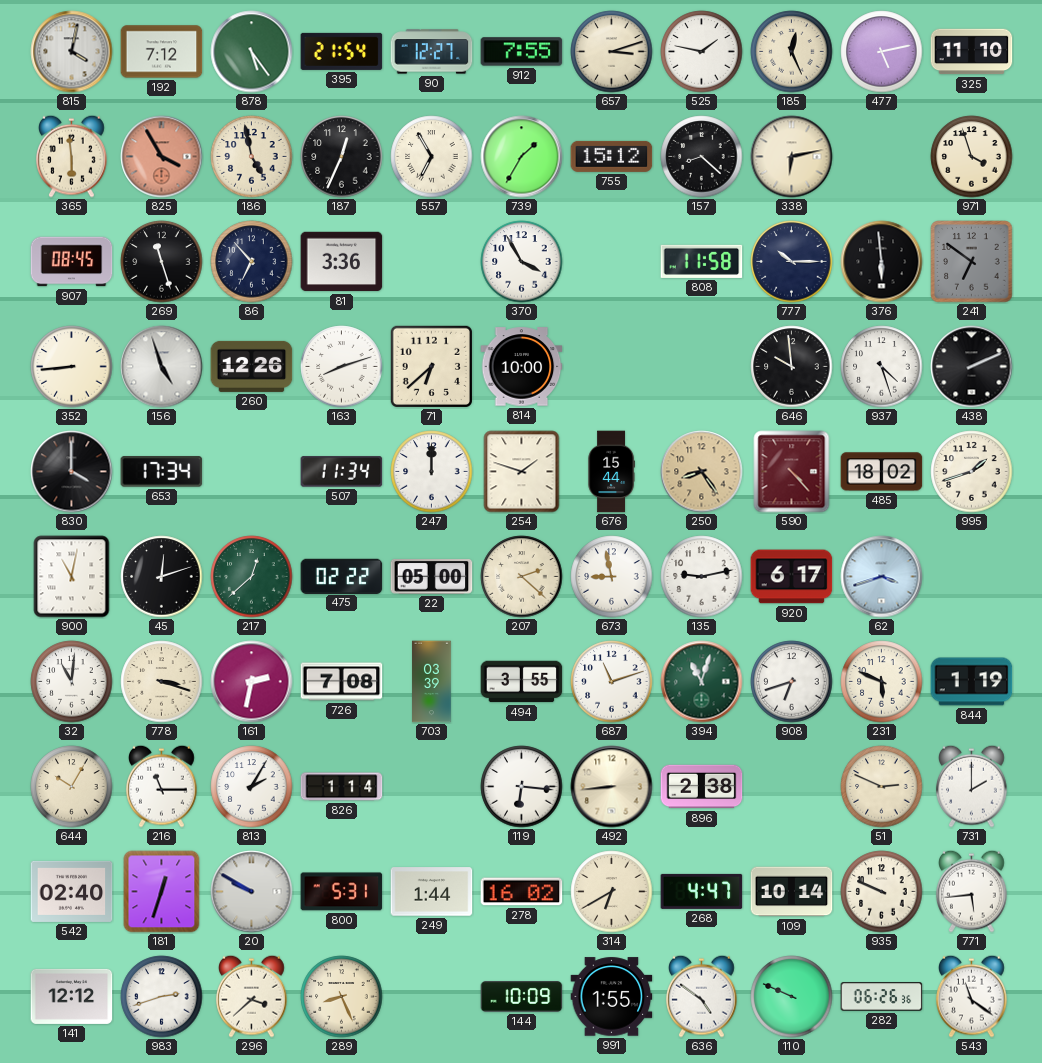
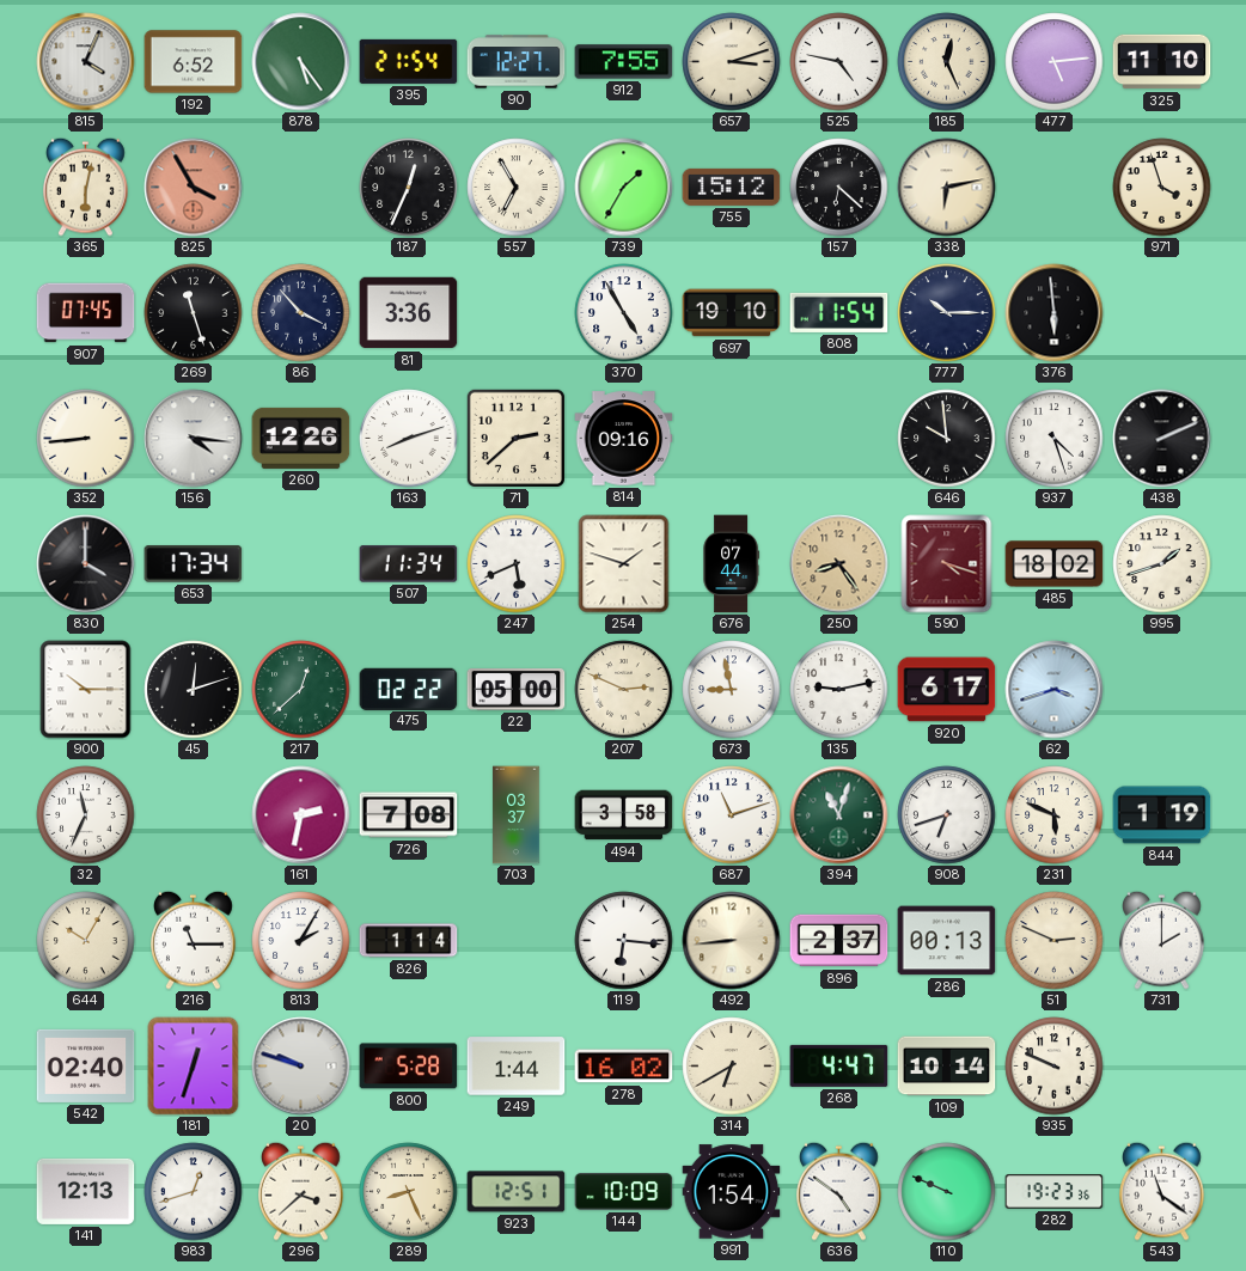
815: 4:02 -> 4:04
192: 7:12 -> 6:52
525: 1:47 -> 4:47
477: 5:13 -> 5:14
365: 5:59 -> 6:02
186: 4:58 -> none
157: 8:22 -> 6:22
907: 08:45 -> 07:45
86: 6:53 -> 3:53
370: 3:55 -> 4:55
697: none -> 19:10
808: 11:58 -> 11:54
241: 6:51 -> none
156: 4:57 -> 4:16
71: 6:38 -> 2:38
814: 10:00 -> 09:16
247: 12:00 -> 5:41
676: 15:44 -> 07:44
590: 4:23 -> 4:18
900: 11:02 -> 10:15
207: 2:22 -> 2:49
32: 11:01 -> 11:34
778: 3:18 -> none
703: 03:39 -> 03:37
494: 3:55 -> 3:58
896: 2:38 -> 2:37
286: none -> 00:13
20: 9:50 -> 9:48
800: 5:31 -> 5:28
771: 5:44 -> none
141: 12:12 -> 12:13
983: 2:42 -> 12:42
923: none -> 12:51
991: 1:55 -> 1:54
282: 06:26 -> 19:23
